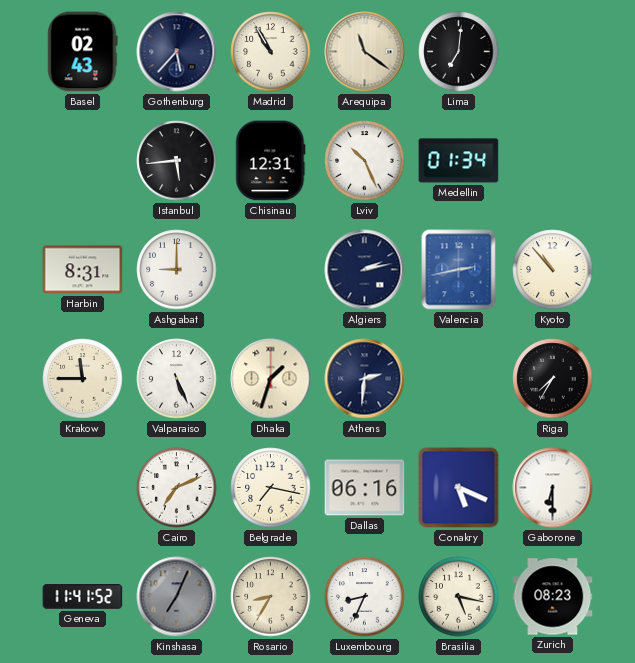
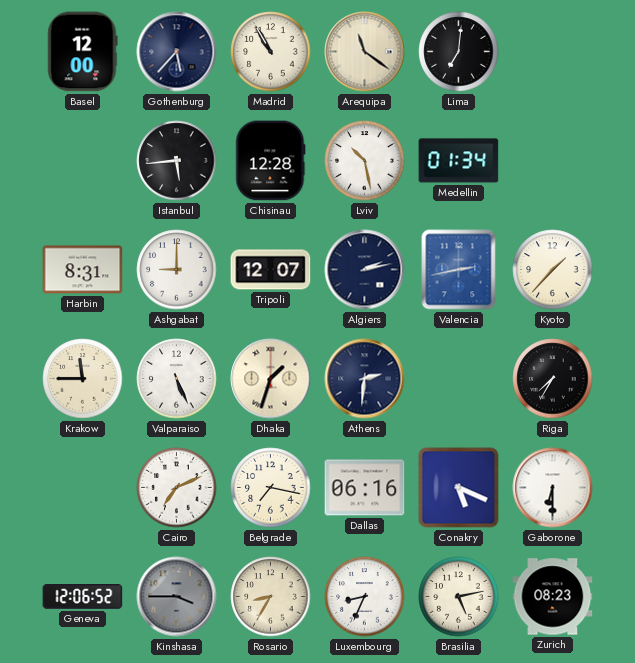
Basel: 02:43 -> 12:00
Chisinau: 12:31 -> 12:28
Lviv: 10:26 -> 10:28
Tripoli: none -> 12:07
Kyoto: 10:53 -> 1:37
Geneva: 11:41 -> 12:06
Kinshasa: 7:04 -> 3:45
Brasilia: 5:17 -> 5:13
